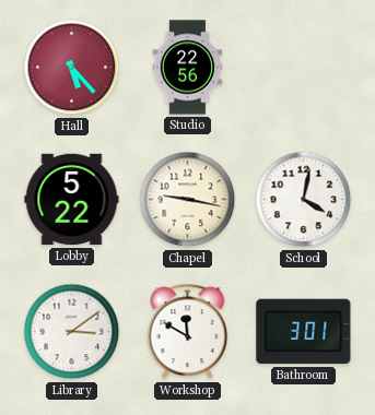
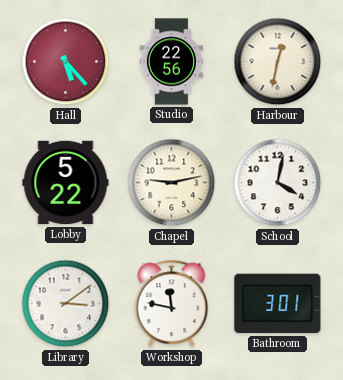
Harbour: none -> 12:32
Chapel: 9:17 -> 9:13
Workshop: 11:50 -> 11:47
